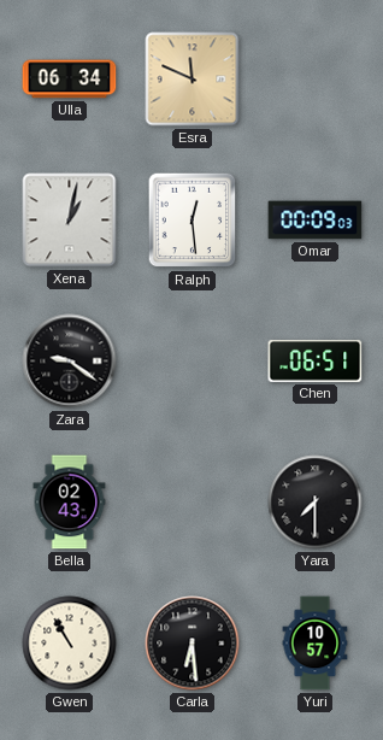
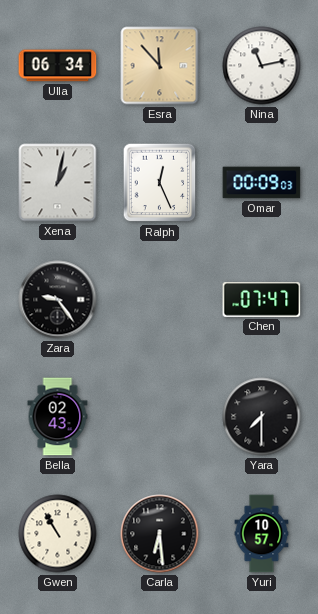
Esra: 11:49 -> 11:53
Nina: none -> 11:13
Ralph: 12:29 -> 12:26
Zara: 9:21 -> 9:24
Chen: 06:51 -> 07:47
